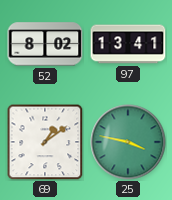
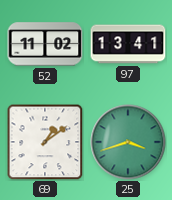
52: 8:02 -> 11:02
25: 3:47 -> 3:42
